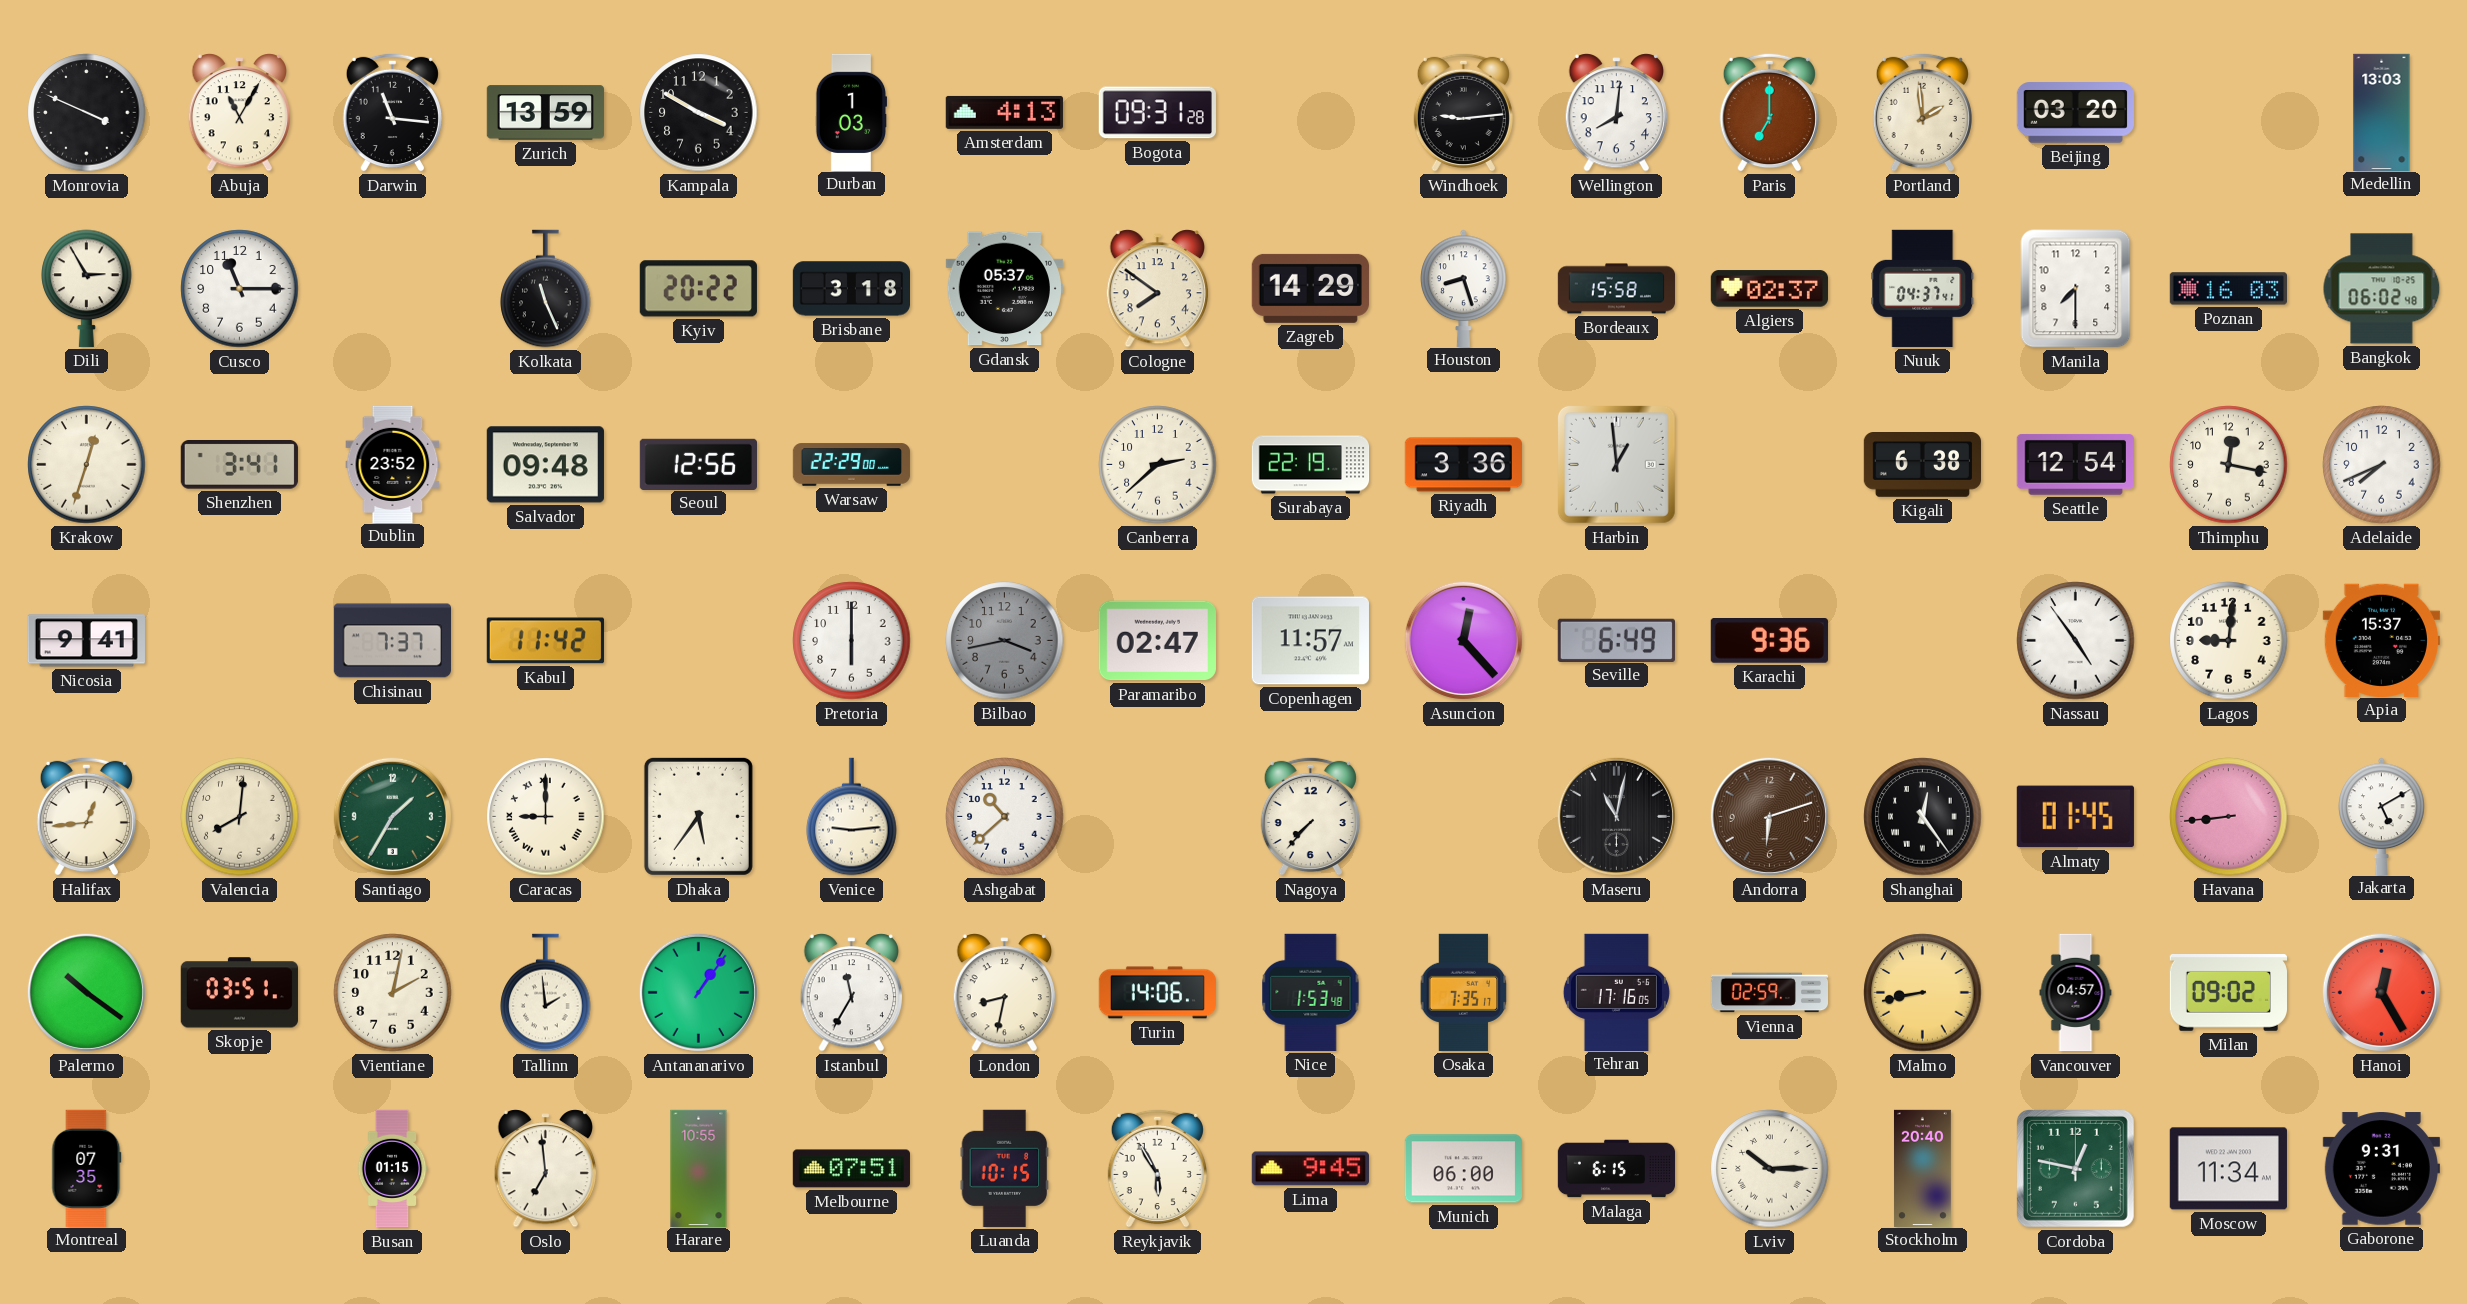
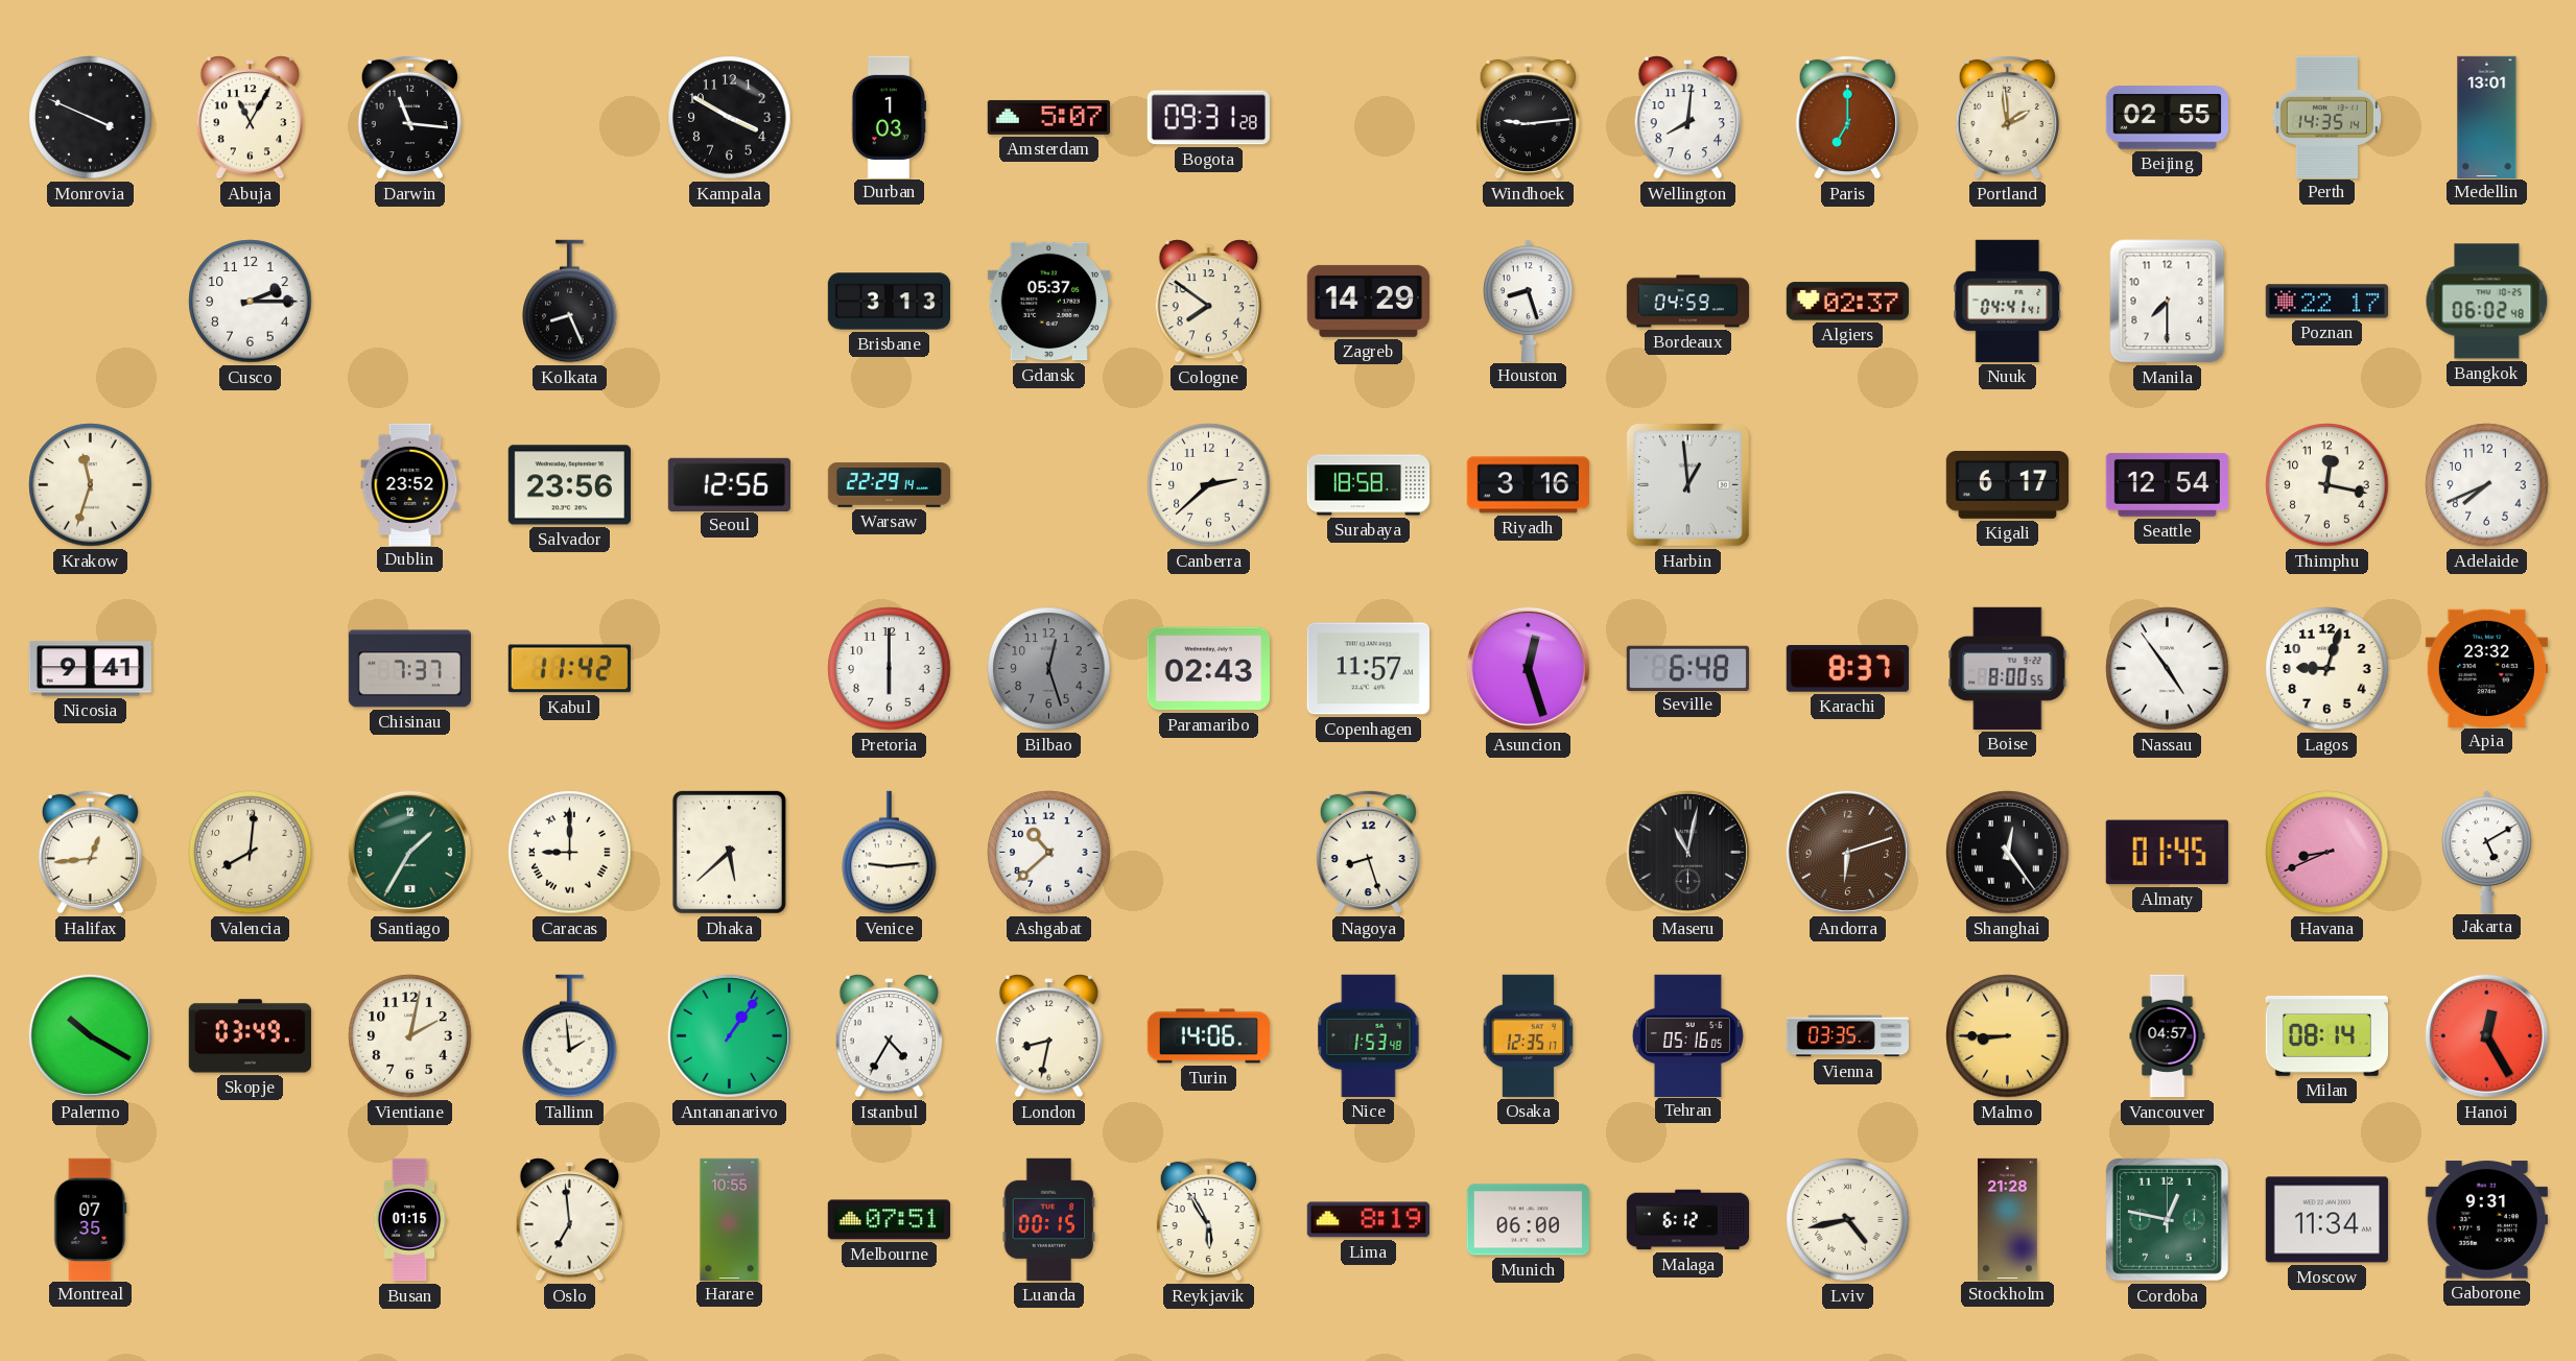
Zurich: 13:59 -> none
Amsterdam: 4:13 -> 5:07
Beijing: 03:20 -> 02:55
Perth: none -> 14:35
Medellin: 13:03 -> 13:01
Dili: 2:55 -> none
Cusco: 11:15 -> 2:15
Kolkata: 11:26 -> 8:26
Kyiv: 20:22 -> none
Brisbane: 3:18 -> 3:13
Bordeaux: 15:58 -> 04:59
Nuuk: 04:37 -> 04:41
Poznan: 16:03 -> 22:17
Krakow: 12:33 -> 11:33
Shenzhen: 3:41 -> none
Salvador: 09:48 -> 23:56
Warsaw: 22:29:00 -> 22:29:14
Surabaya: 22:19 -> 18:58
Riyadh: 3:36 -> 3:16
Kigali: 6:38 -> 6:17
Bilbao: 3:43 -> 12:27
Paramaribo: 02:47 -> 02:43
Asuncion: 12:23 -> 12:27
Seville: 6:49 -> 6:48
Karachi: 9:36 -> 8:37
Boise: none -> 8:00
Lagos: 9:01 -> 9:03
Apia: 15:37 -> 23:32
Dhaka: 5:36 -> 5:38
Nagoya: 7:37 -> 8:27
Havana: 8:44 -> 8:41
Palermo: 10:21 -> 10:20
Skopje: 03:51 -> 03:49
Istanbul: 11:35 -> 4:35
Osaka: 7:35 -> 12:35
Tehran: 17:16 -> 05:16
Vienna: 02:59 -> 03:35
Malmo: 8:43 -> 8:45
Milan: 09:02 -> 08:14
Luanda: 10:15 -> 00:15
Lima: 9:45 -> 8:19
Malaga: 6:15 -> 6:12
Lviv: 10:15 -> 4:43
Stockholm: 20:40 -> 21:28
